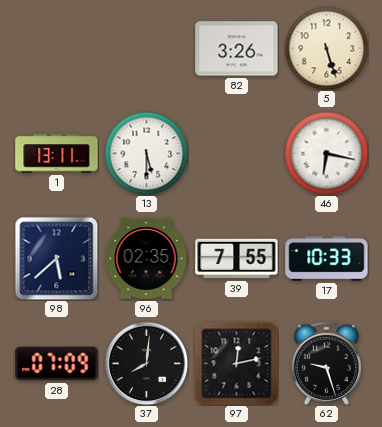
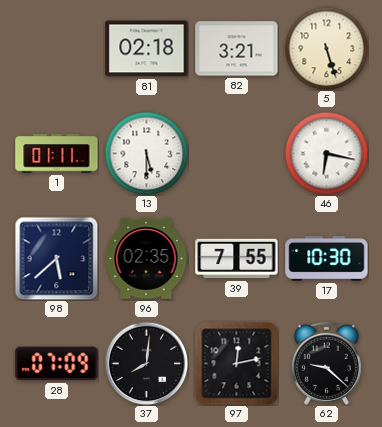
81: none -> 02:18
82: 3:26 -> 3:21
1: 13:11 -> 01:11
17: 10:33 -> 10:30
62: 9:27 -> 9:22
